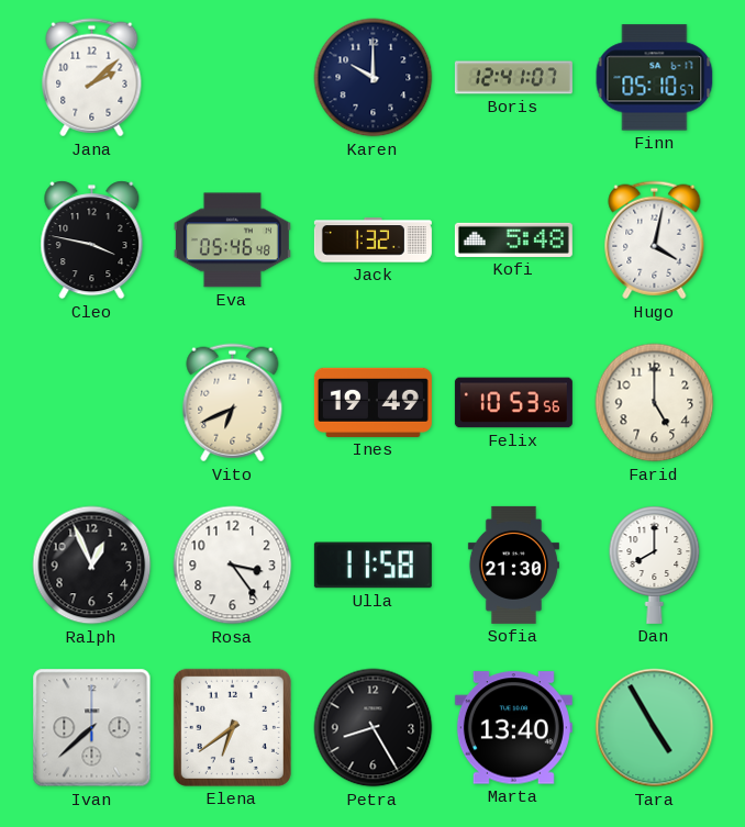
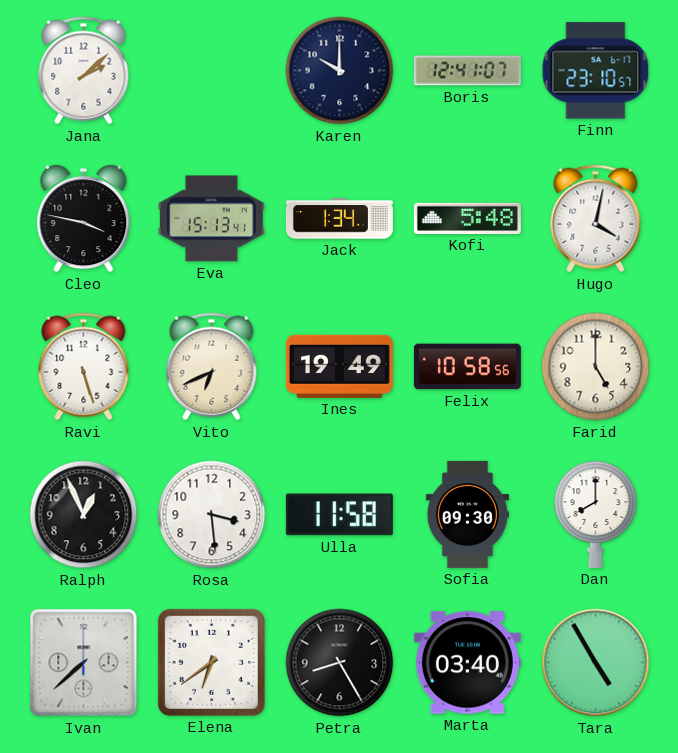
Finn: 05:10 -> 23:10
Eva: 05:46 -> 15:13
Jack: 1:32 -> 1:34
Ravi: none -> 5:27
Felix: 10:53 -> 10:58
Rosa: 3:24 -> 3:29
Sofia: 21:30 -> 09:30
Marta: 13:40 -> 03:40
